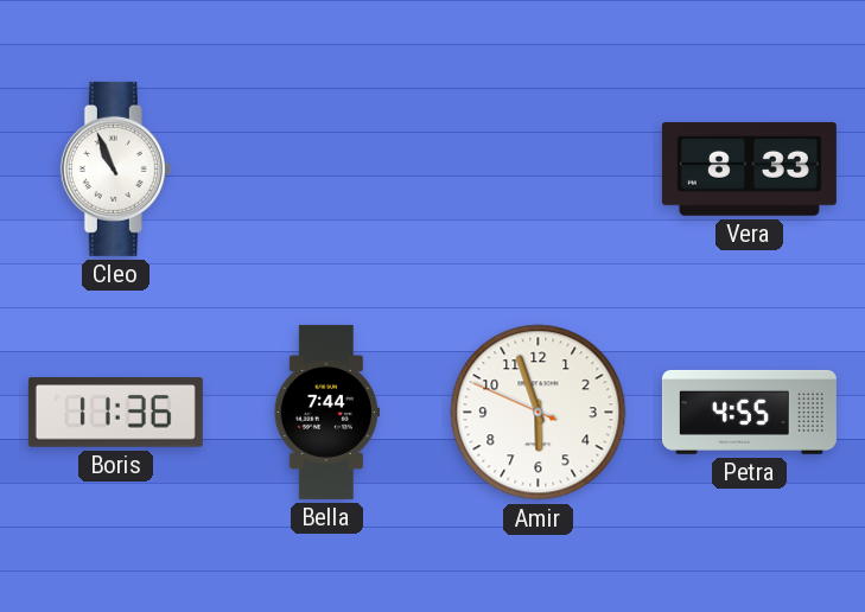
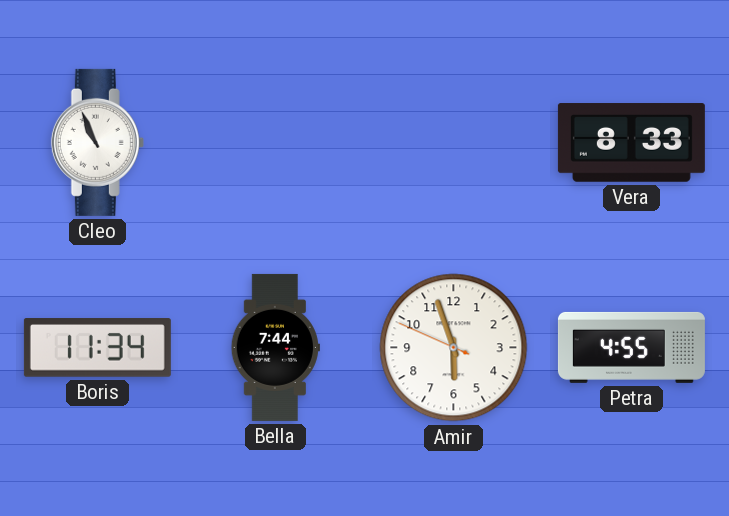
Boris: 11:36 -> 11:34
